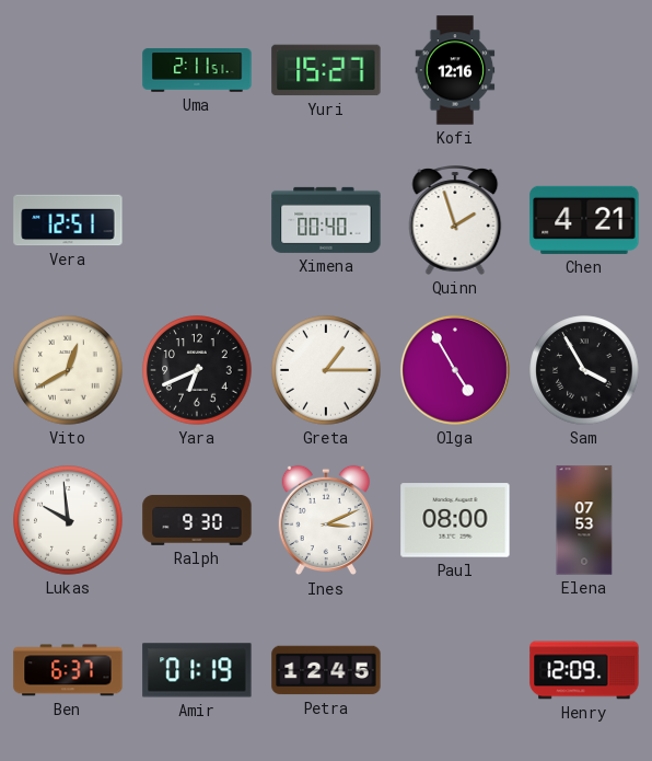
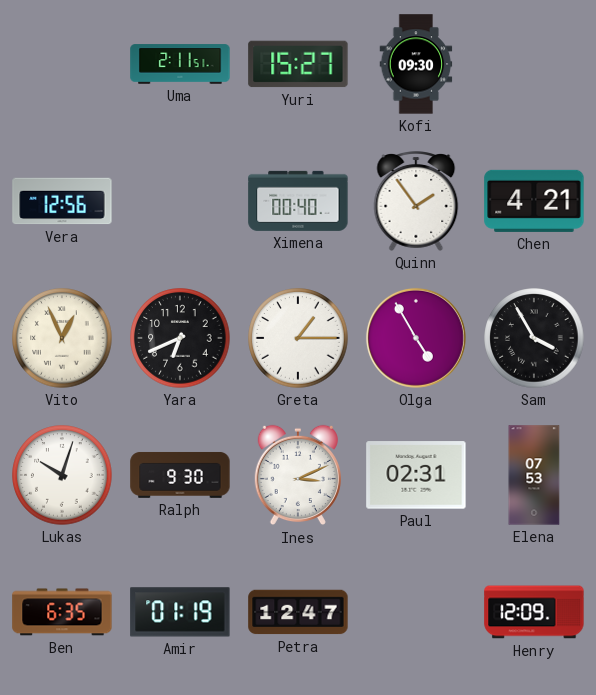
Kofi: 12:16 -> 09:30
Vera: 12:51 -> 12:56
Quinn: 1:57 -> 1:54
Vito: 12:40 -> 12:56
Lukas: 9:59 -> 10:03
Paul: 08:00 -> 02:31
Ben: 6:37 -> 6:35
Petra: 12:45 -> 12:47
